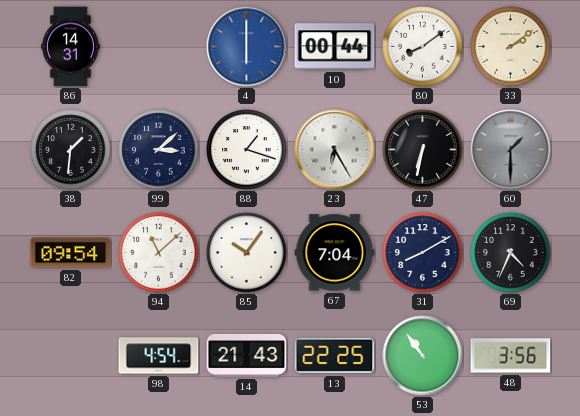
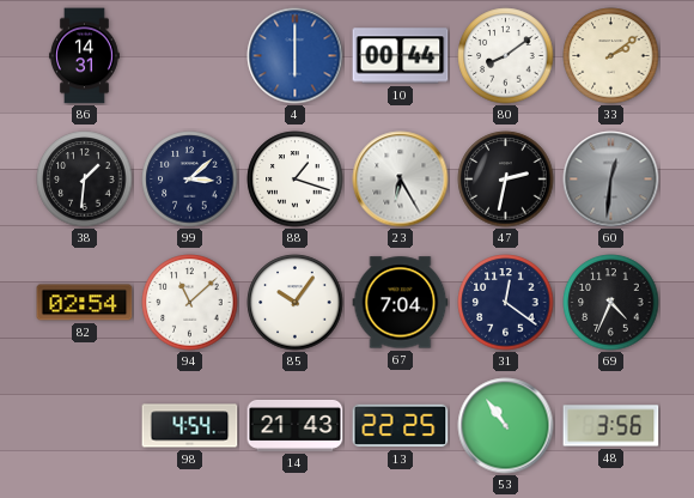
47: 6:32 -> 2:32
60: 1:30 -> 12:31
82: 09:54 -> 02:54
31: 8:10 -> 12:21
